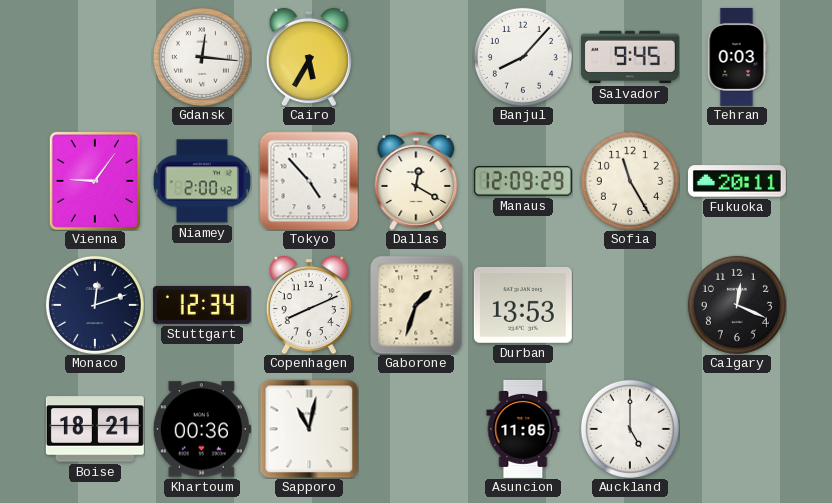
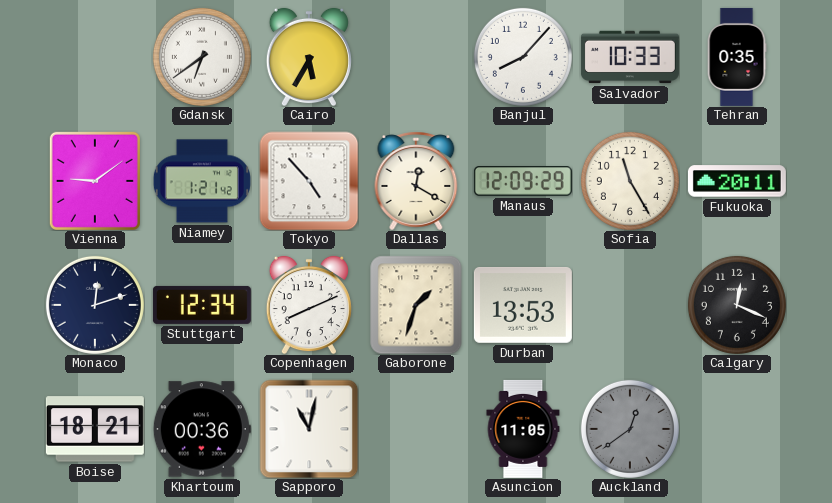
Gdansk: 12:16 -> 6:39
Salvador: 9:45 -> 10:33
Tehran: 0:03 -> 0:35
Vienna: 9:06 -> 9:09
Niamey: 2:00 -> 1:21
Auckland: 5:00 -> 12:39
Auckland dial: white -> grey
